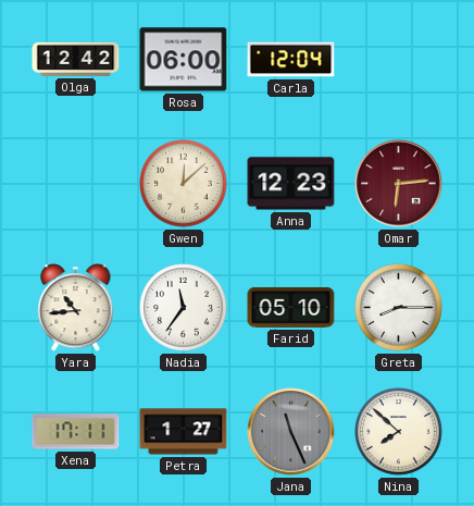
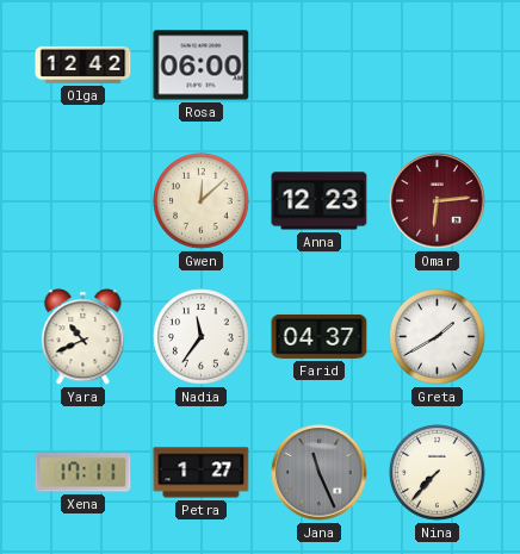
Carla: 12:04 -> none
Yara: 10:44 -> 10:41
Farid: 05:10 -> 04:37
Greta: 8:15 -> 1:40
Nina: 7:52 -> 7:37
